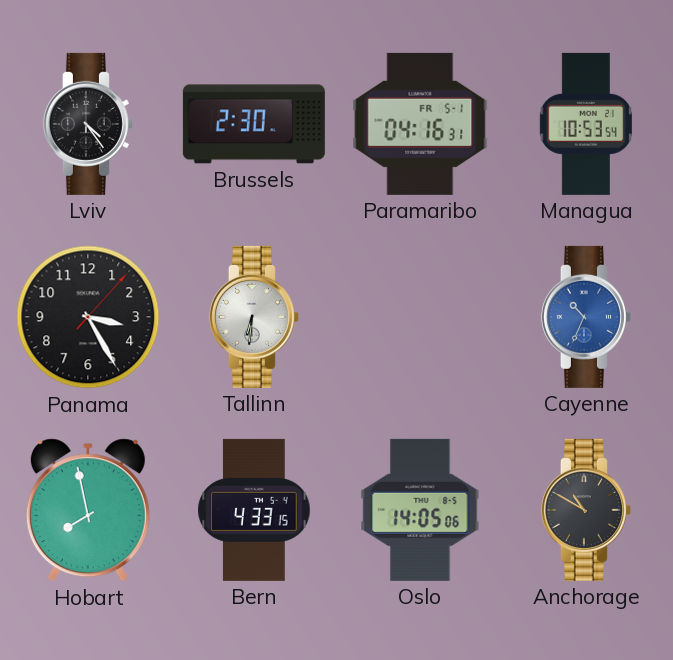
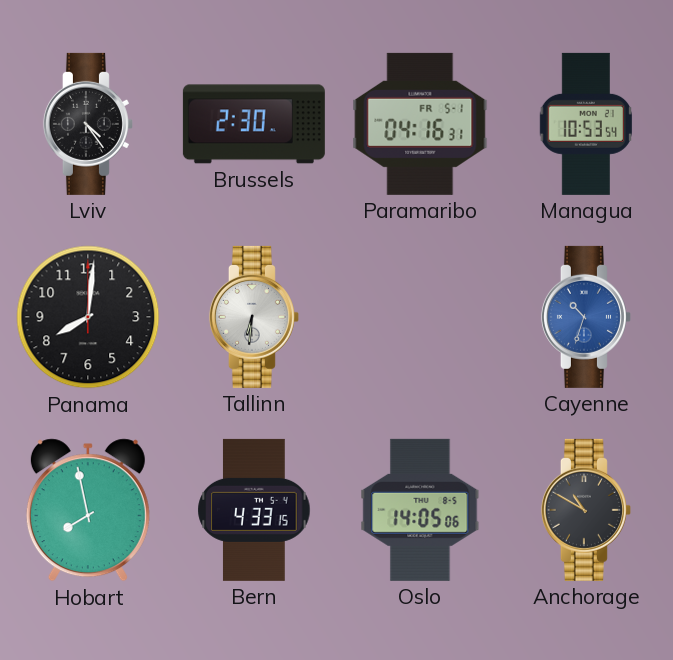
Panama: 3:25 -> 8:01
Cayenne: 10:34 -> 10:33
